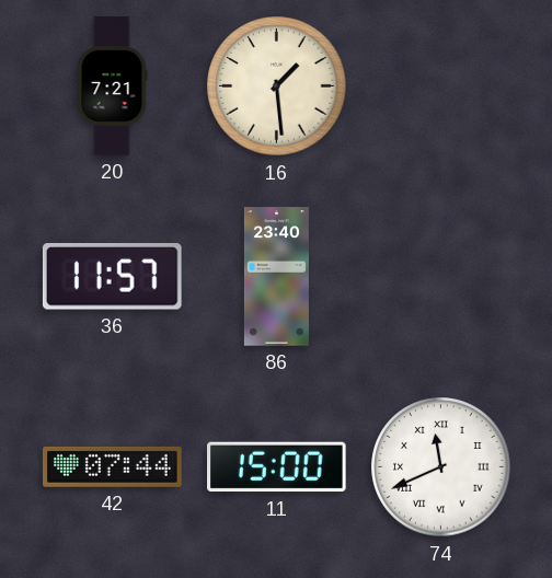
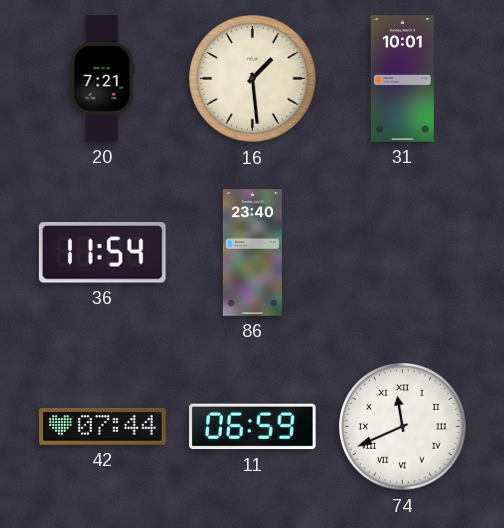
31: none -> 10:01
36: 11:57 -> 11:54
11: 15:00 -> 06:59
